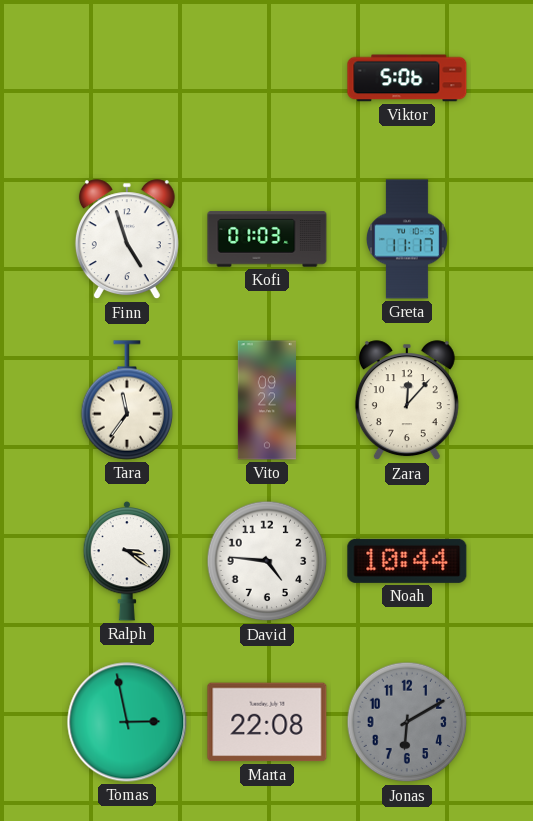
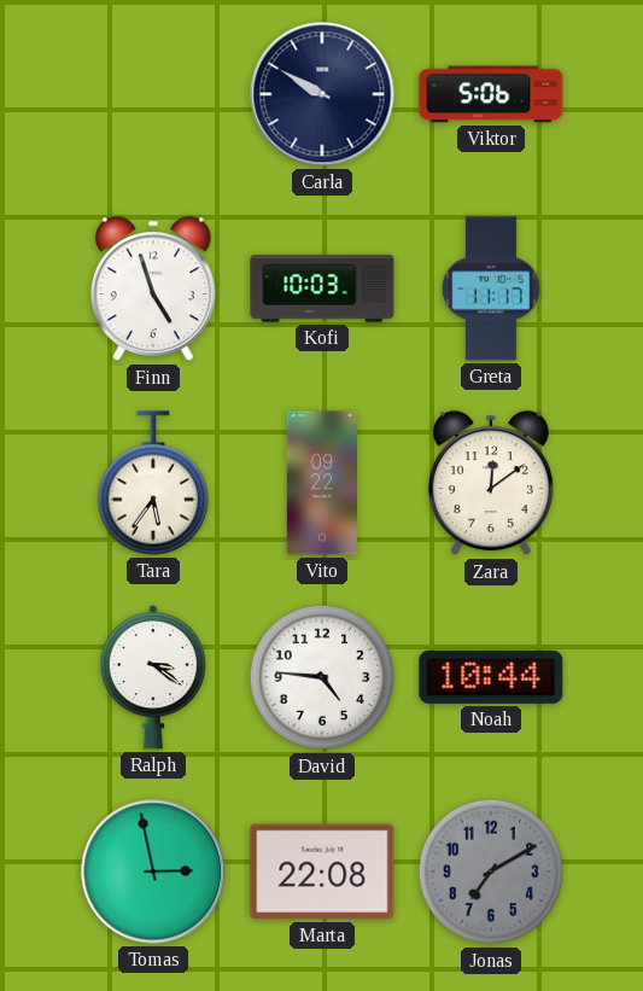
Carla: none -> 9:50
Kofi: 01:03 -> 10:03
Tara: 11:36 -> 5:36
Zara: 12:07 -> 12:09
Jonas: 6:10 -> 7:10
